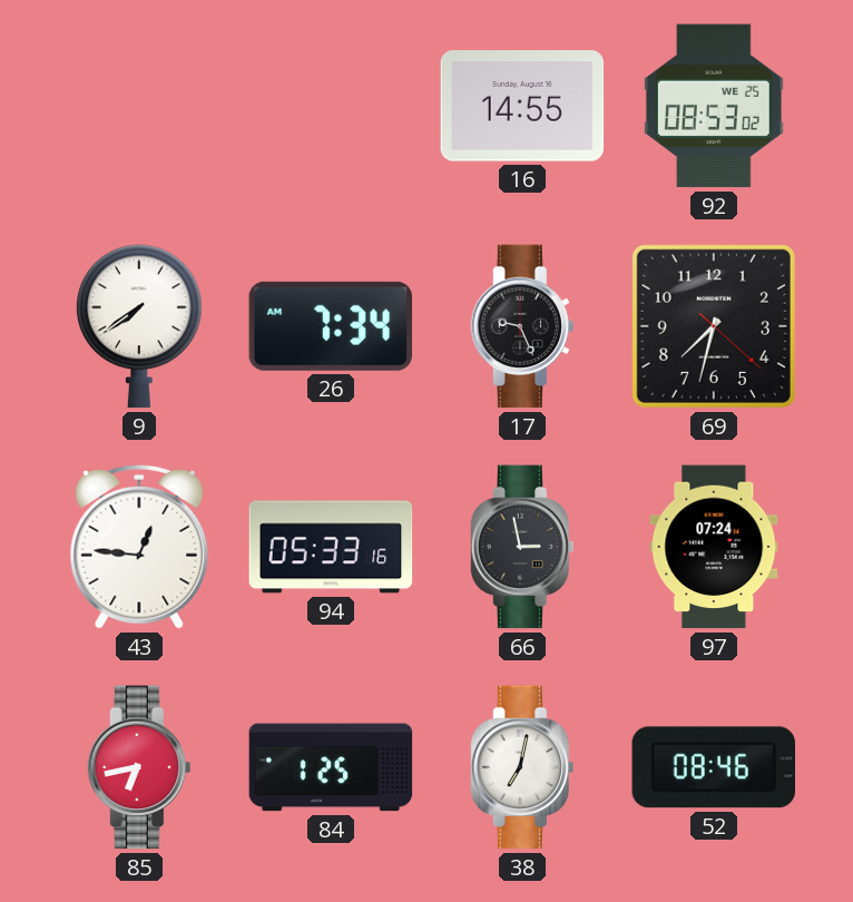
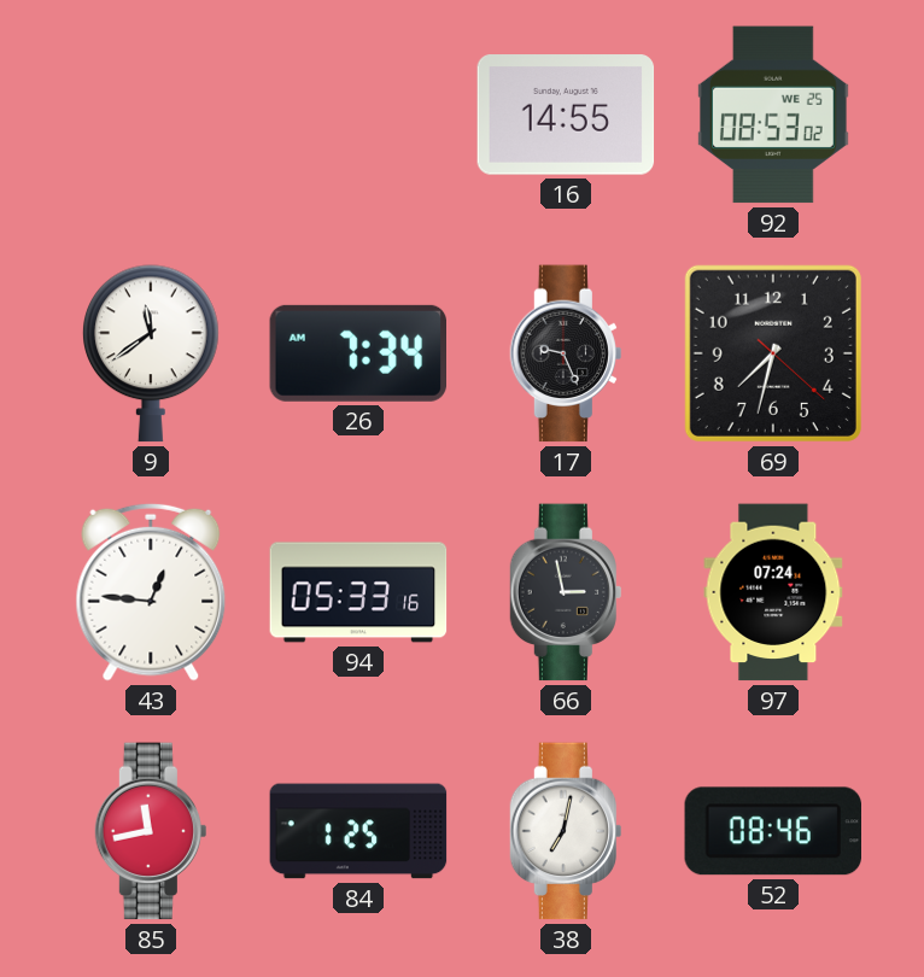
9: 7:39 -> 11:39
85: 6:43 -> 11:43
